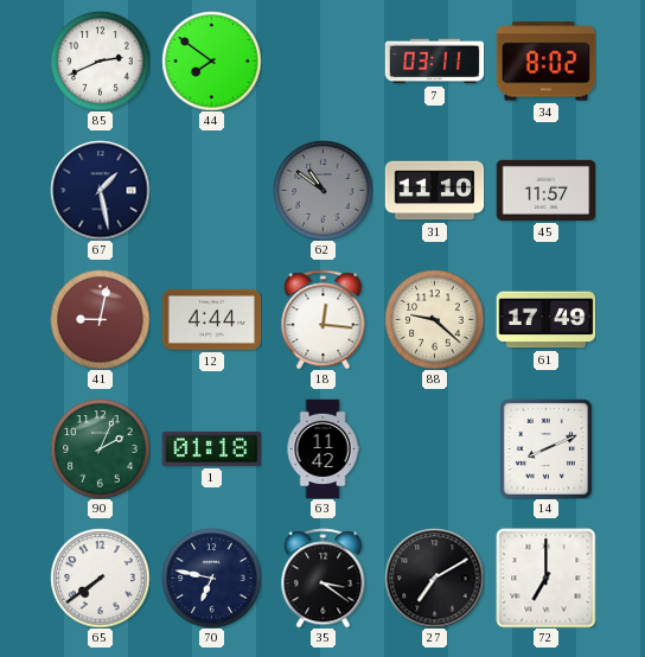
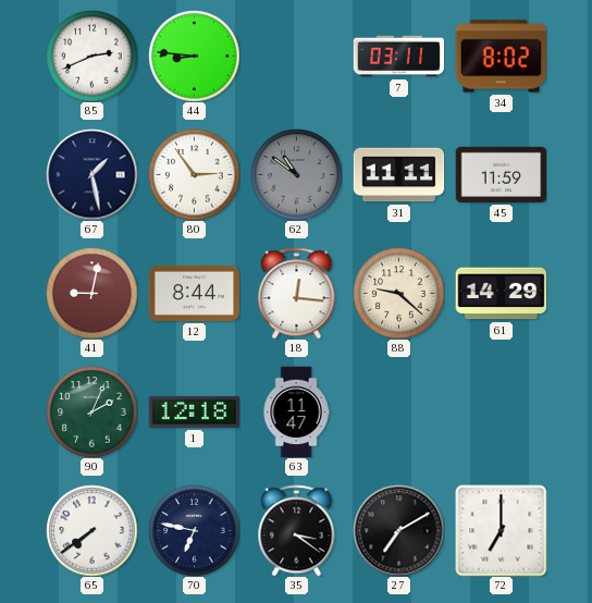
44: 7:51 -> 8:46
80: none -> 2:54
31: 11:10 -> 11:11
45: 11:57 -> 11:59
12: 4:44 -> 8:44
61: 17:49 -> 14:29
1: 01:18 -> 12:18
63: 11:42 -> 11:47
14: 8:11 -> none
